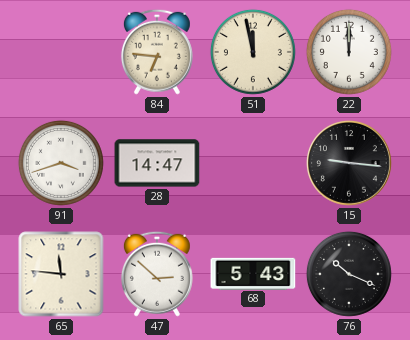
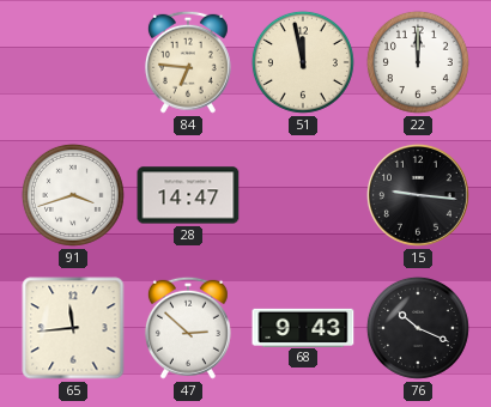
65: 11:46 -> 11:44
68: 5:43 -> 9:43
